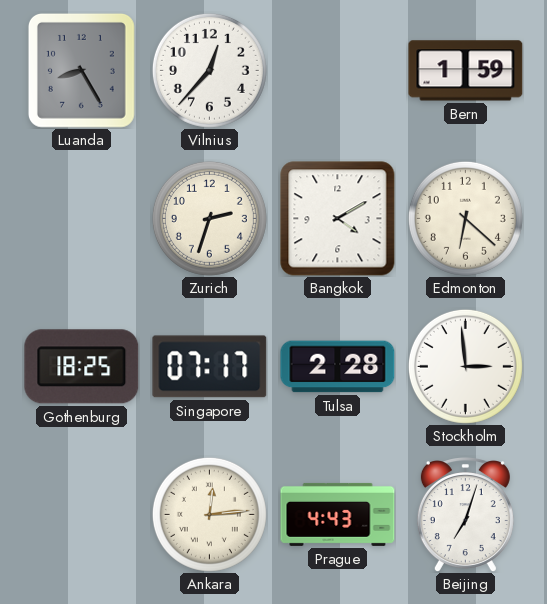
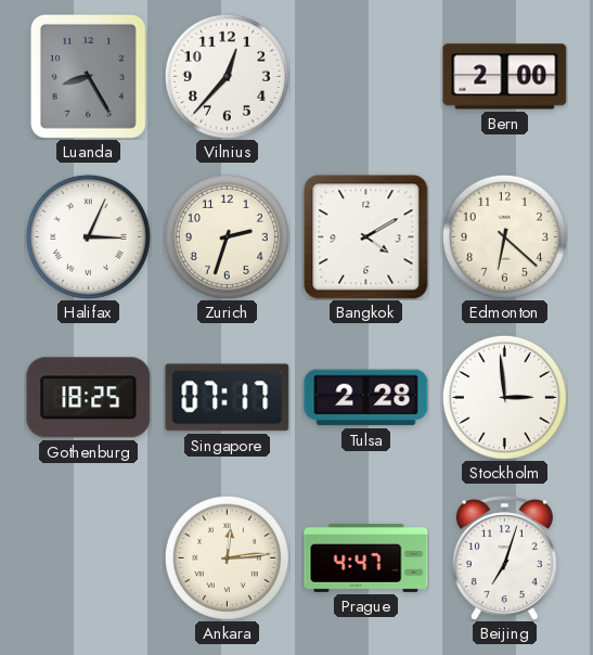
Bern: 1:59 -> 2:00
Halifax: none -> 3:04
Prague: 4:43 -> 4:47
